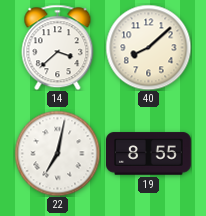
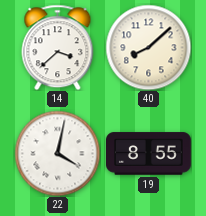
22: 7:02 -> 4:02
